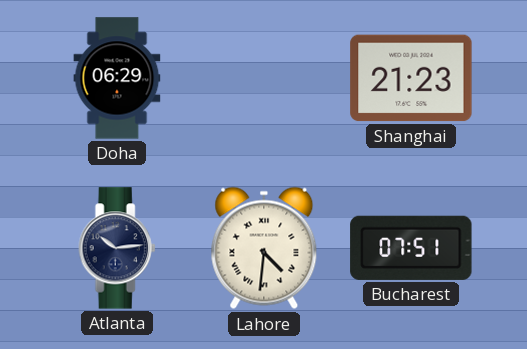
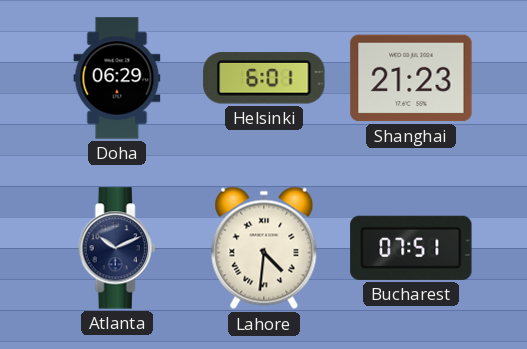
Helsinki: none -> 6:01
Atlanta: 10:14 -> 10:11
